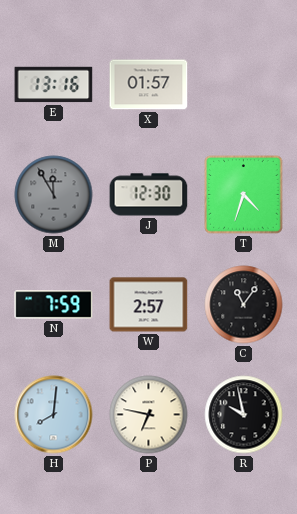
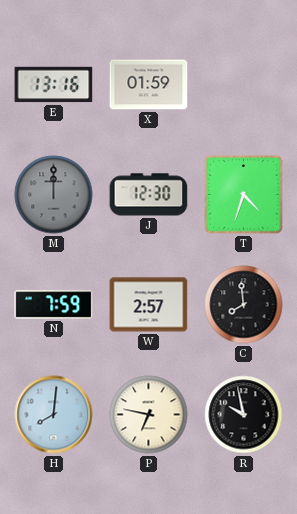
X: 01:57 -> 01:59
M: 11:55 -> 12:00
C: 11:06 -> 7:59
